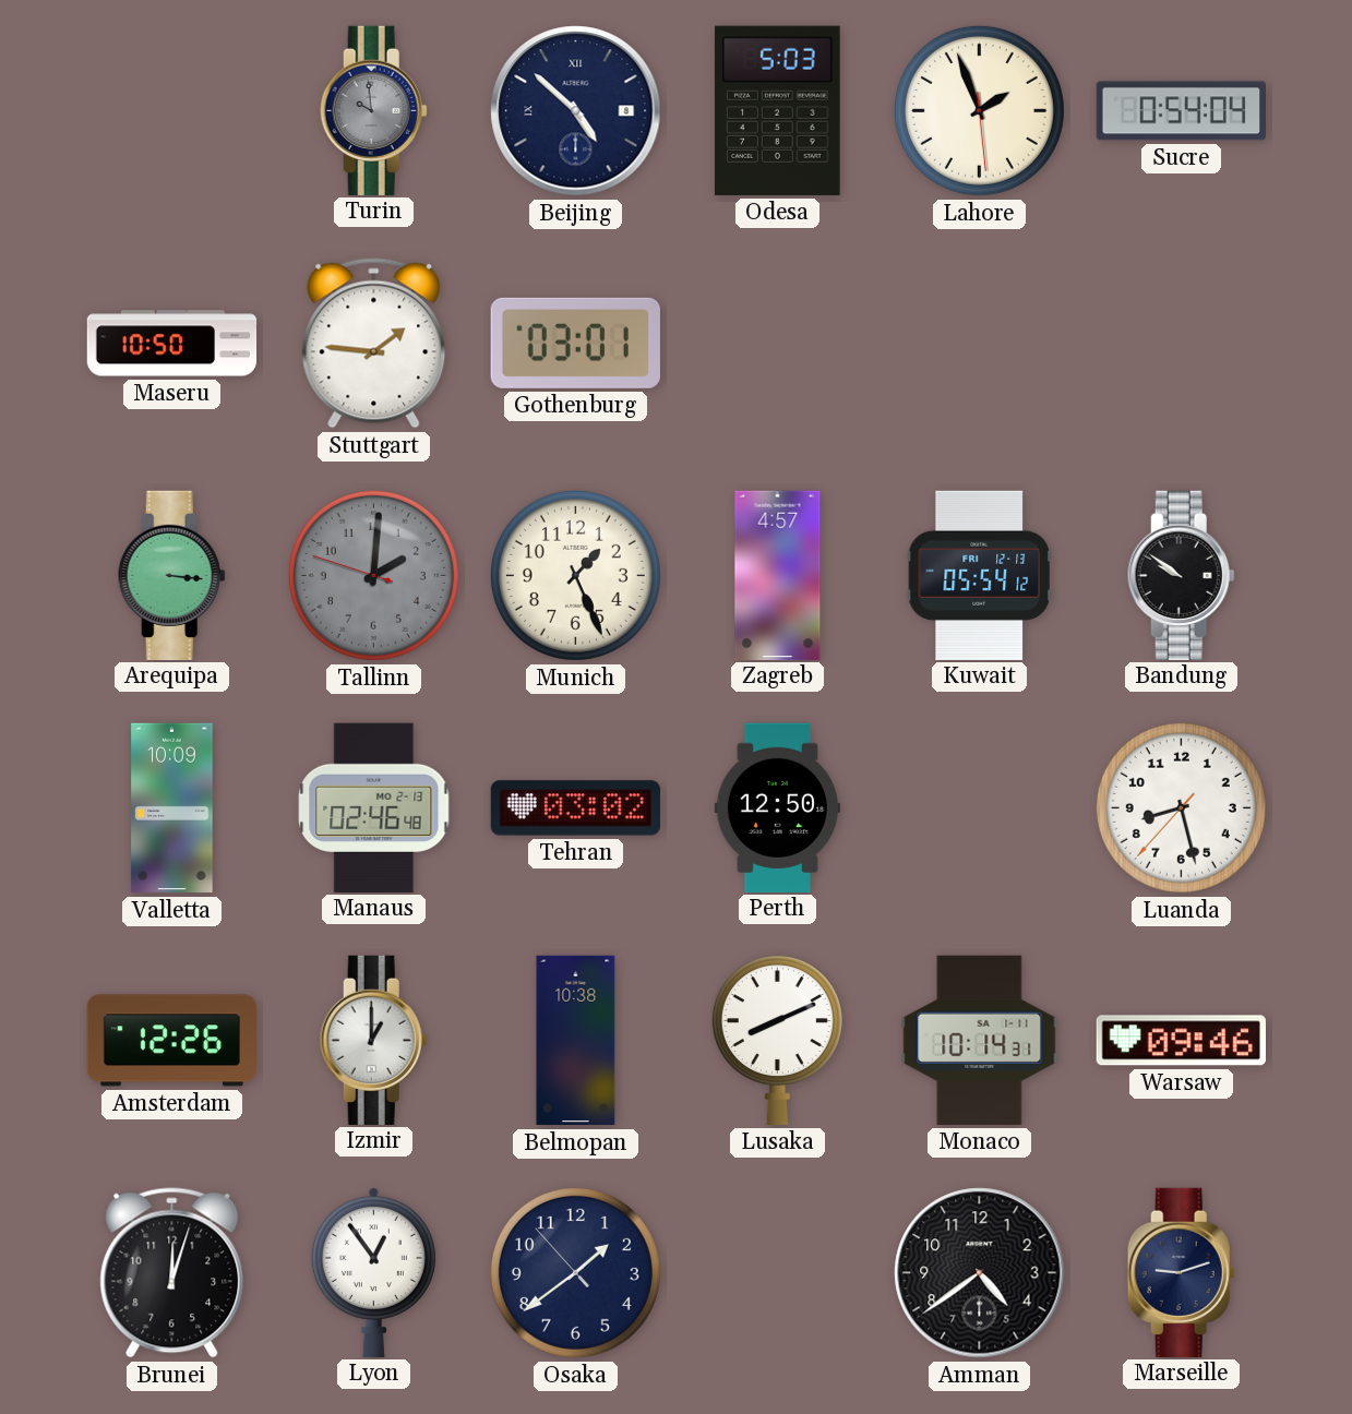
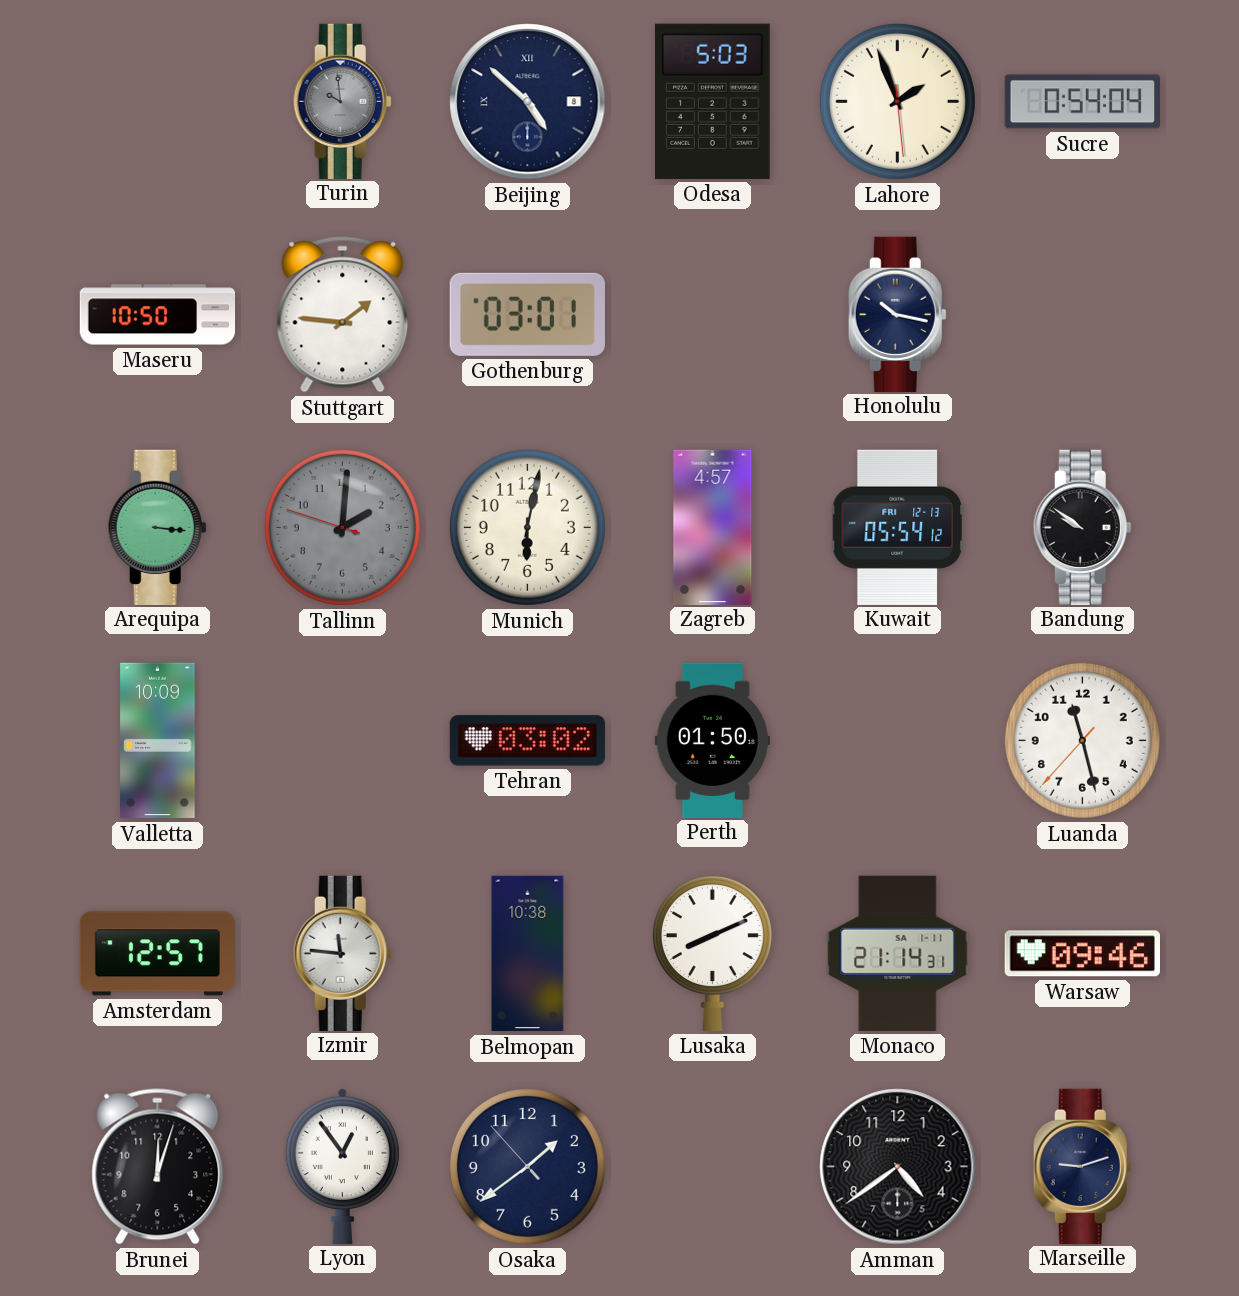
Honolulu: none -> 10:17
Munich: 1:26 -> 6:02
Manaus: 02:46 -> none
Perth: 12:50 -> 01:50
Luanda: 8:27 -> 11:27
Amsterdam: 12:26 -> 12:57
Izmir: 1:00 -> 11:46
Monaco: 10:14 -> 21:14
